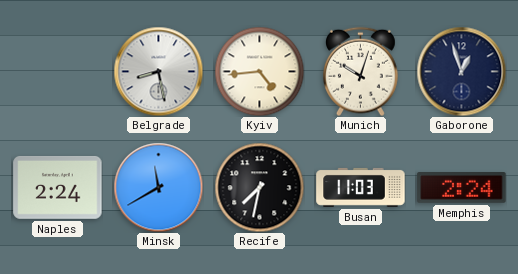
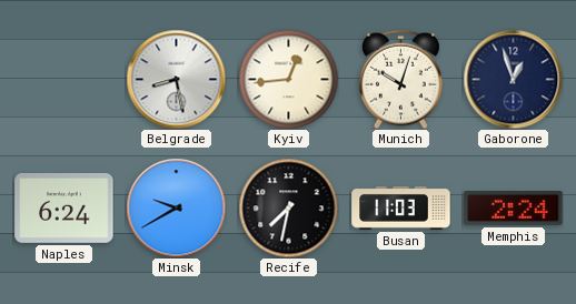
Kyiv: 4:44 -> 12:44
Naples: 2:24 -> 6:24
Minsk: 11:40 -> 9:40
